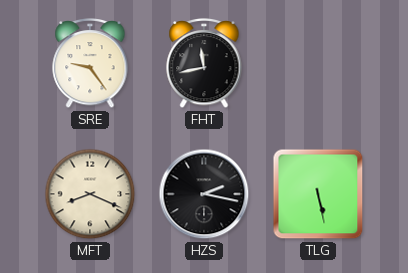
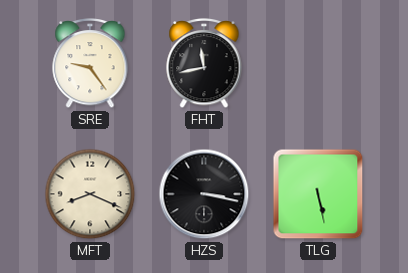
HZS: 2:17 -> 3:17
